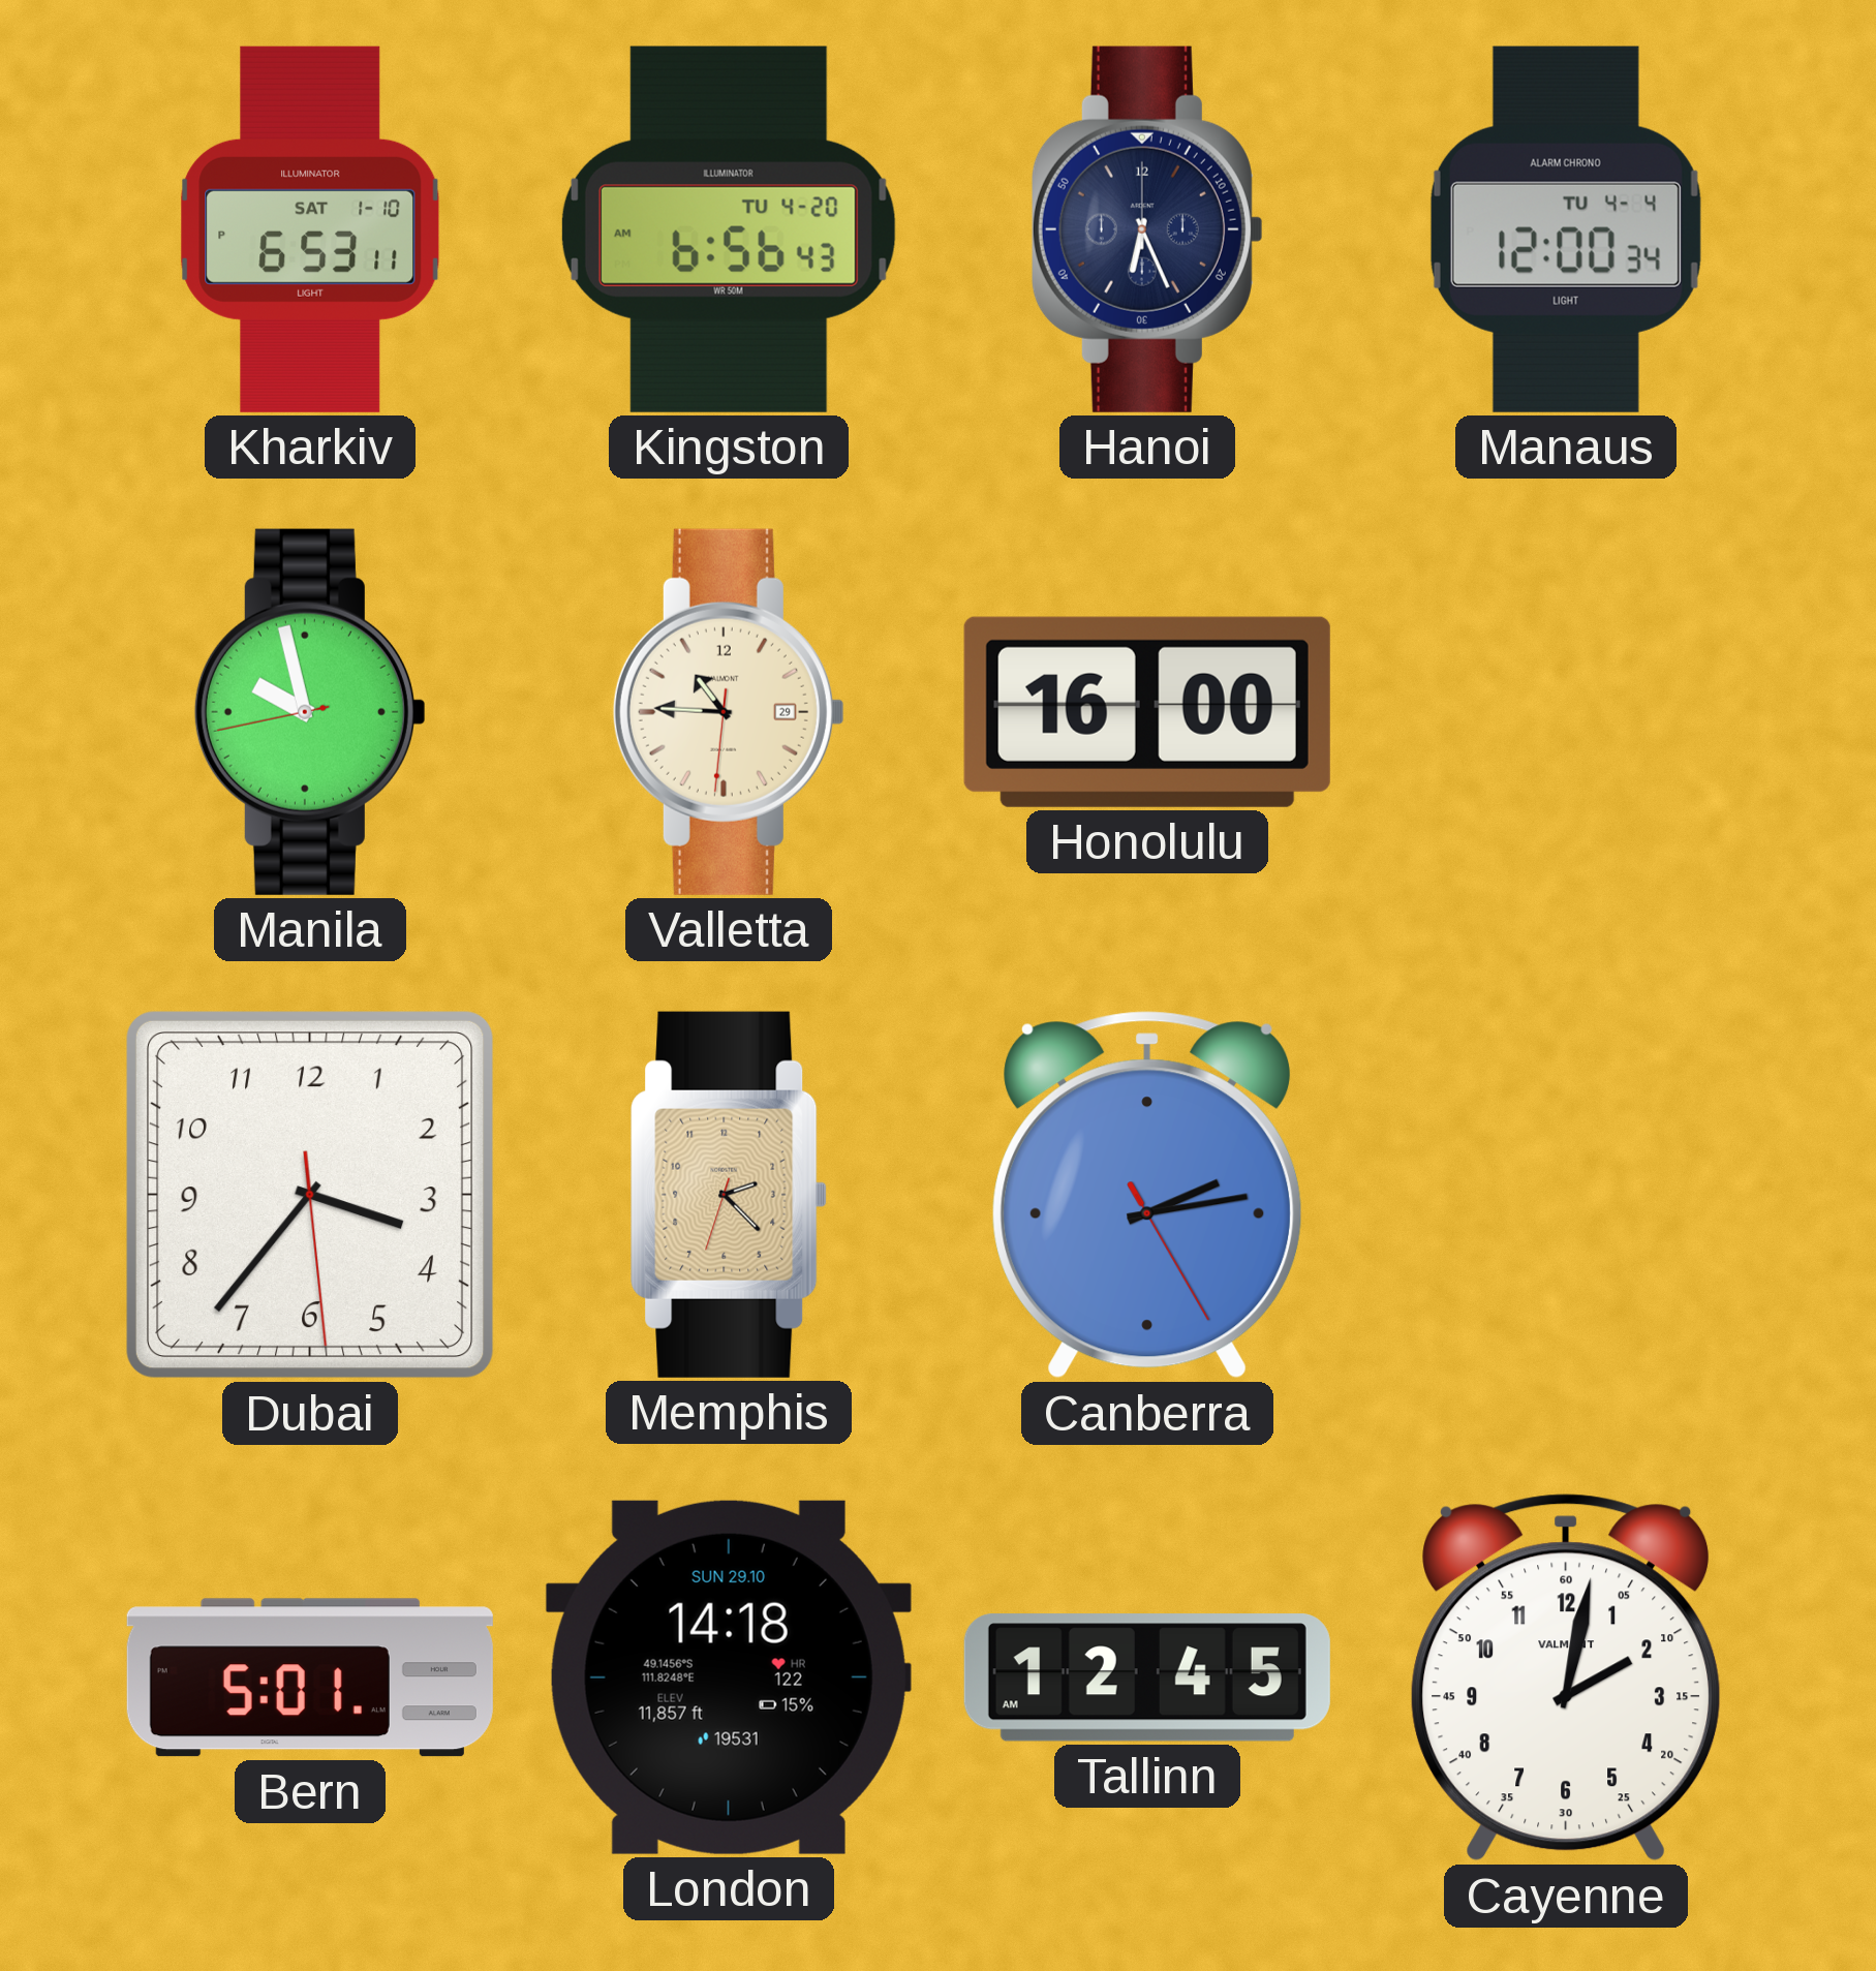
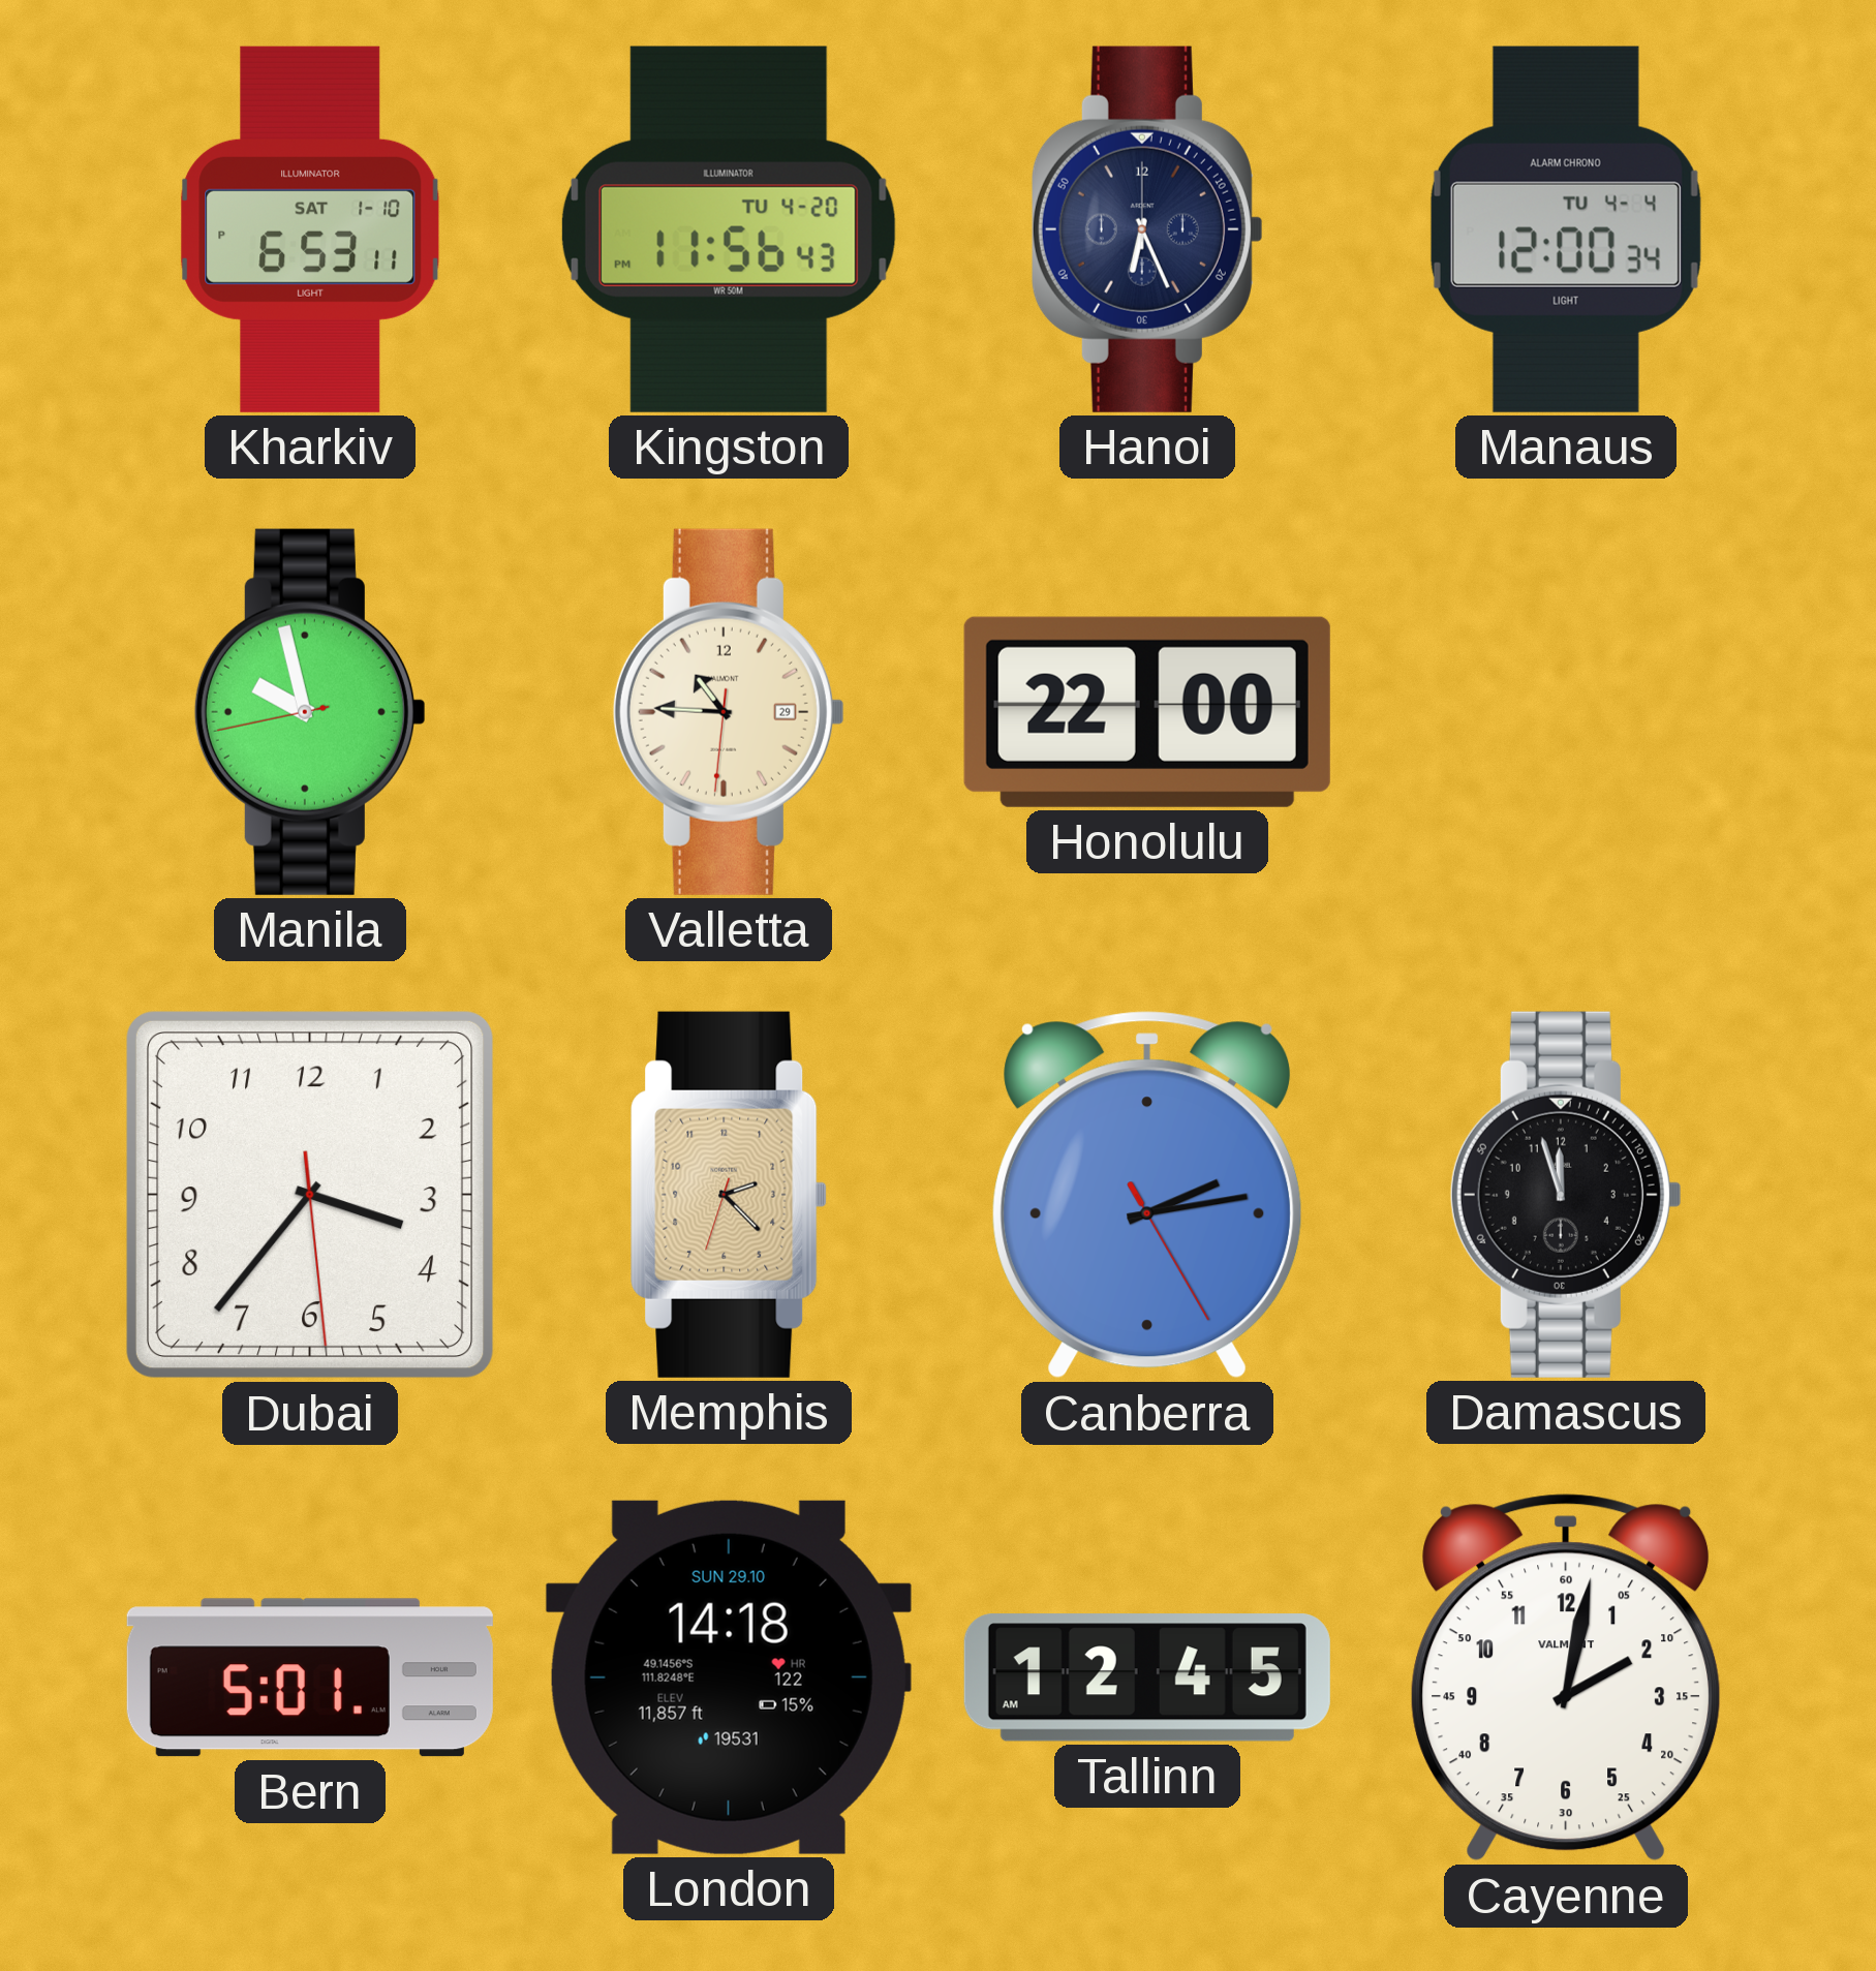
Kingston: 6:56 -> 11:56
Honolulu: 16:00 -> 22:00
Damascus: none -> 11:57
